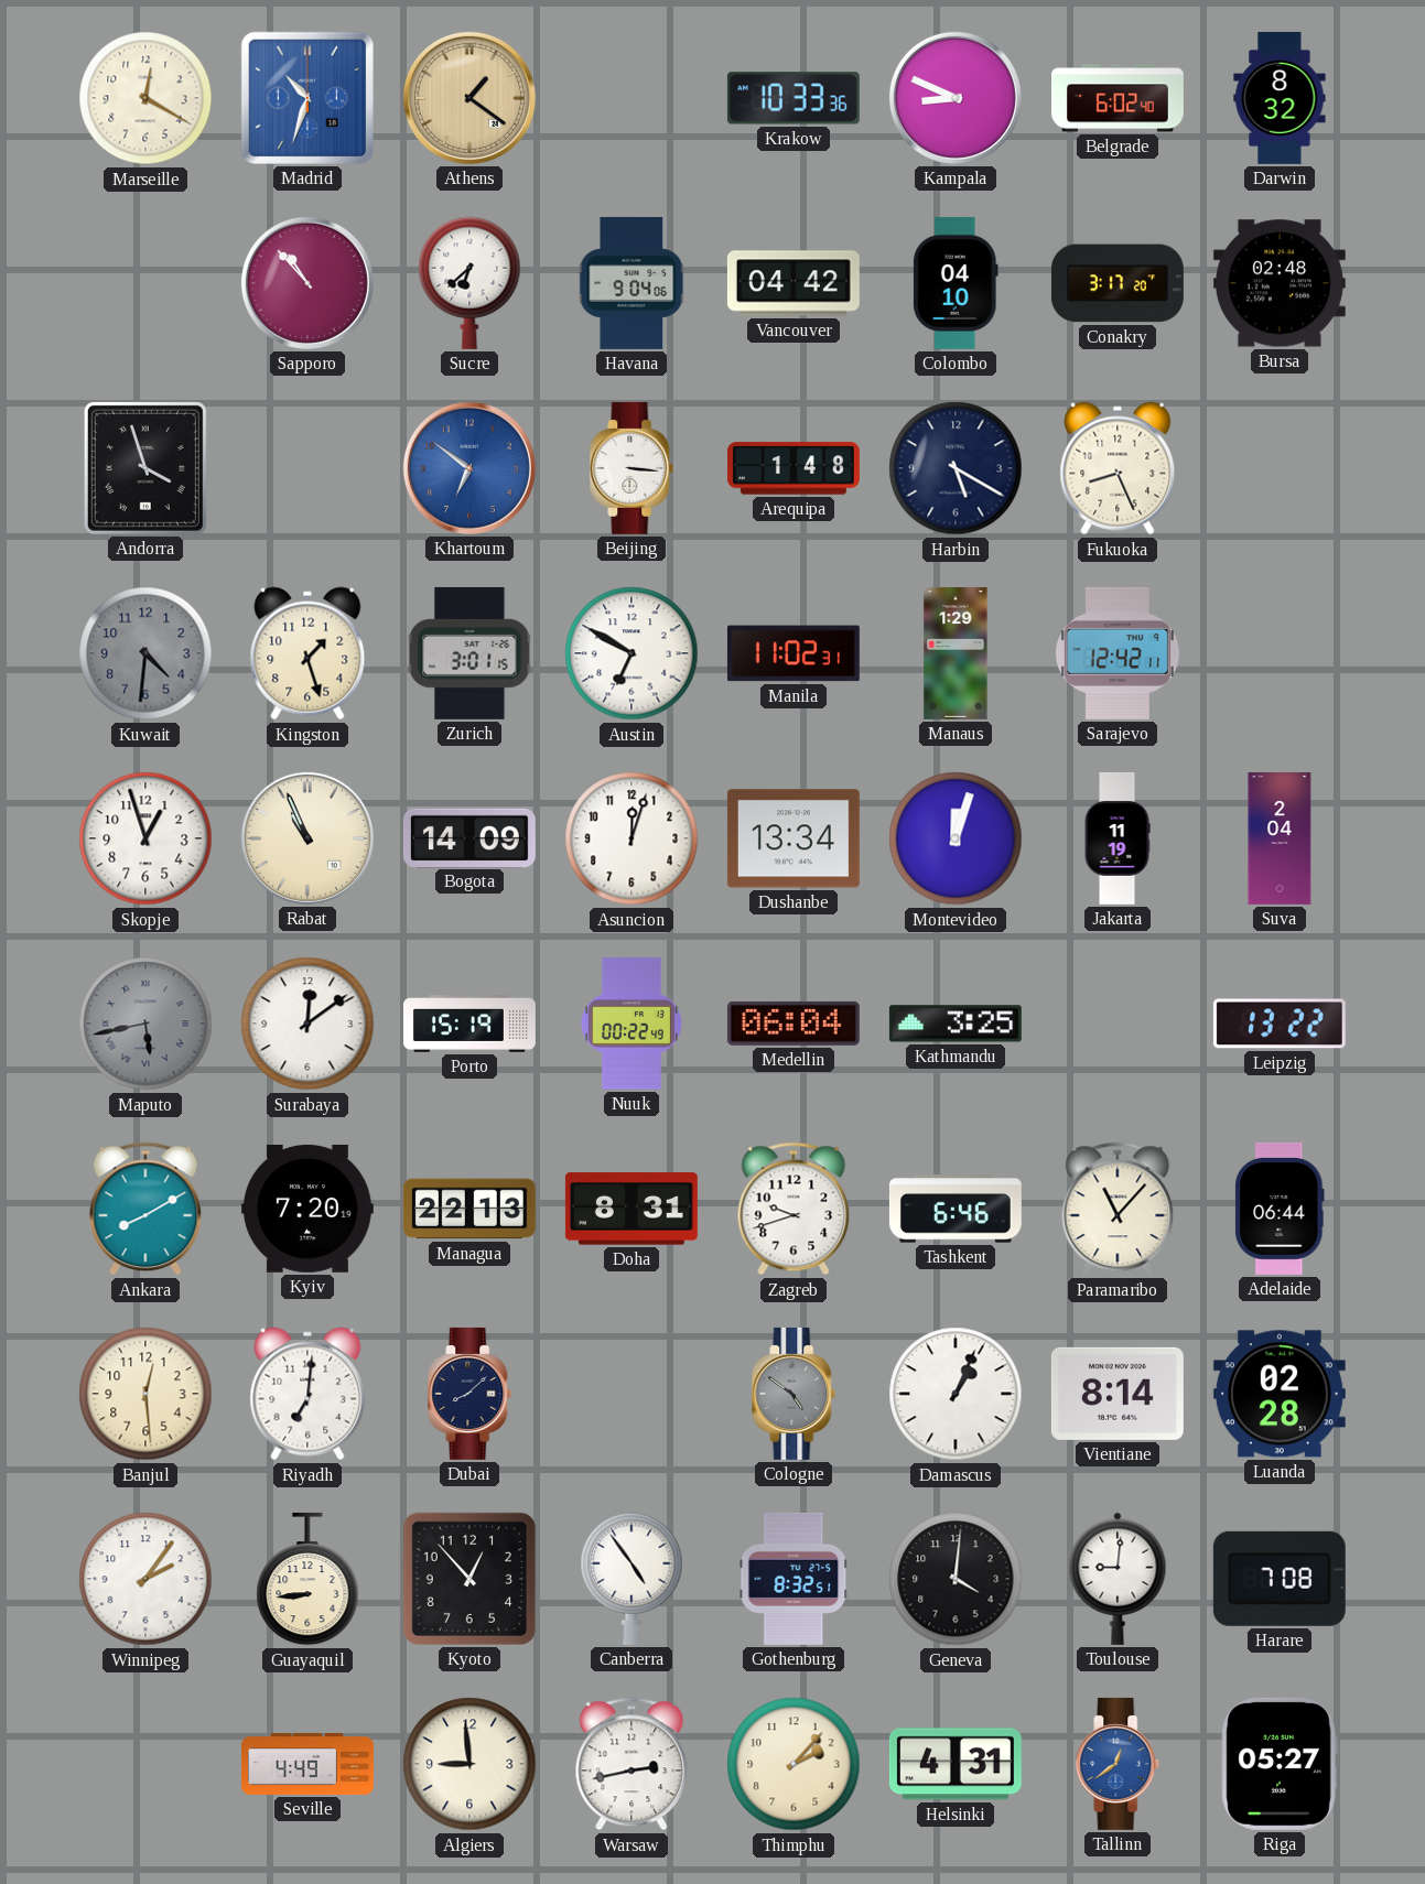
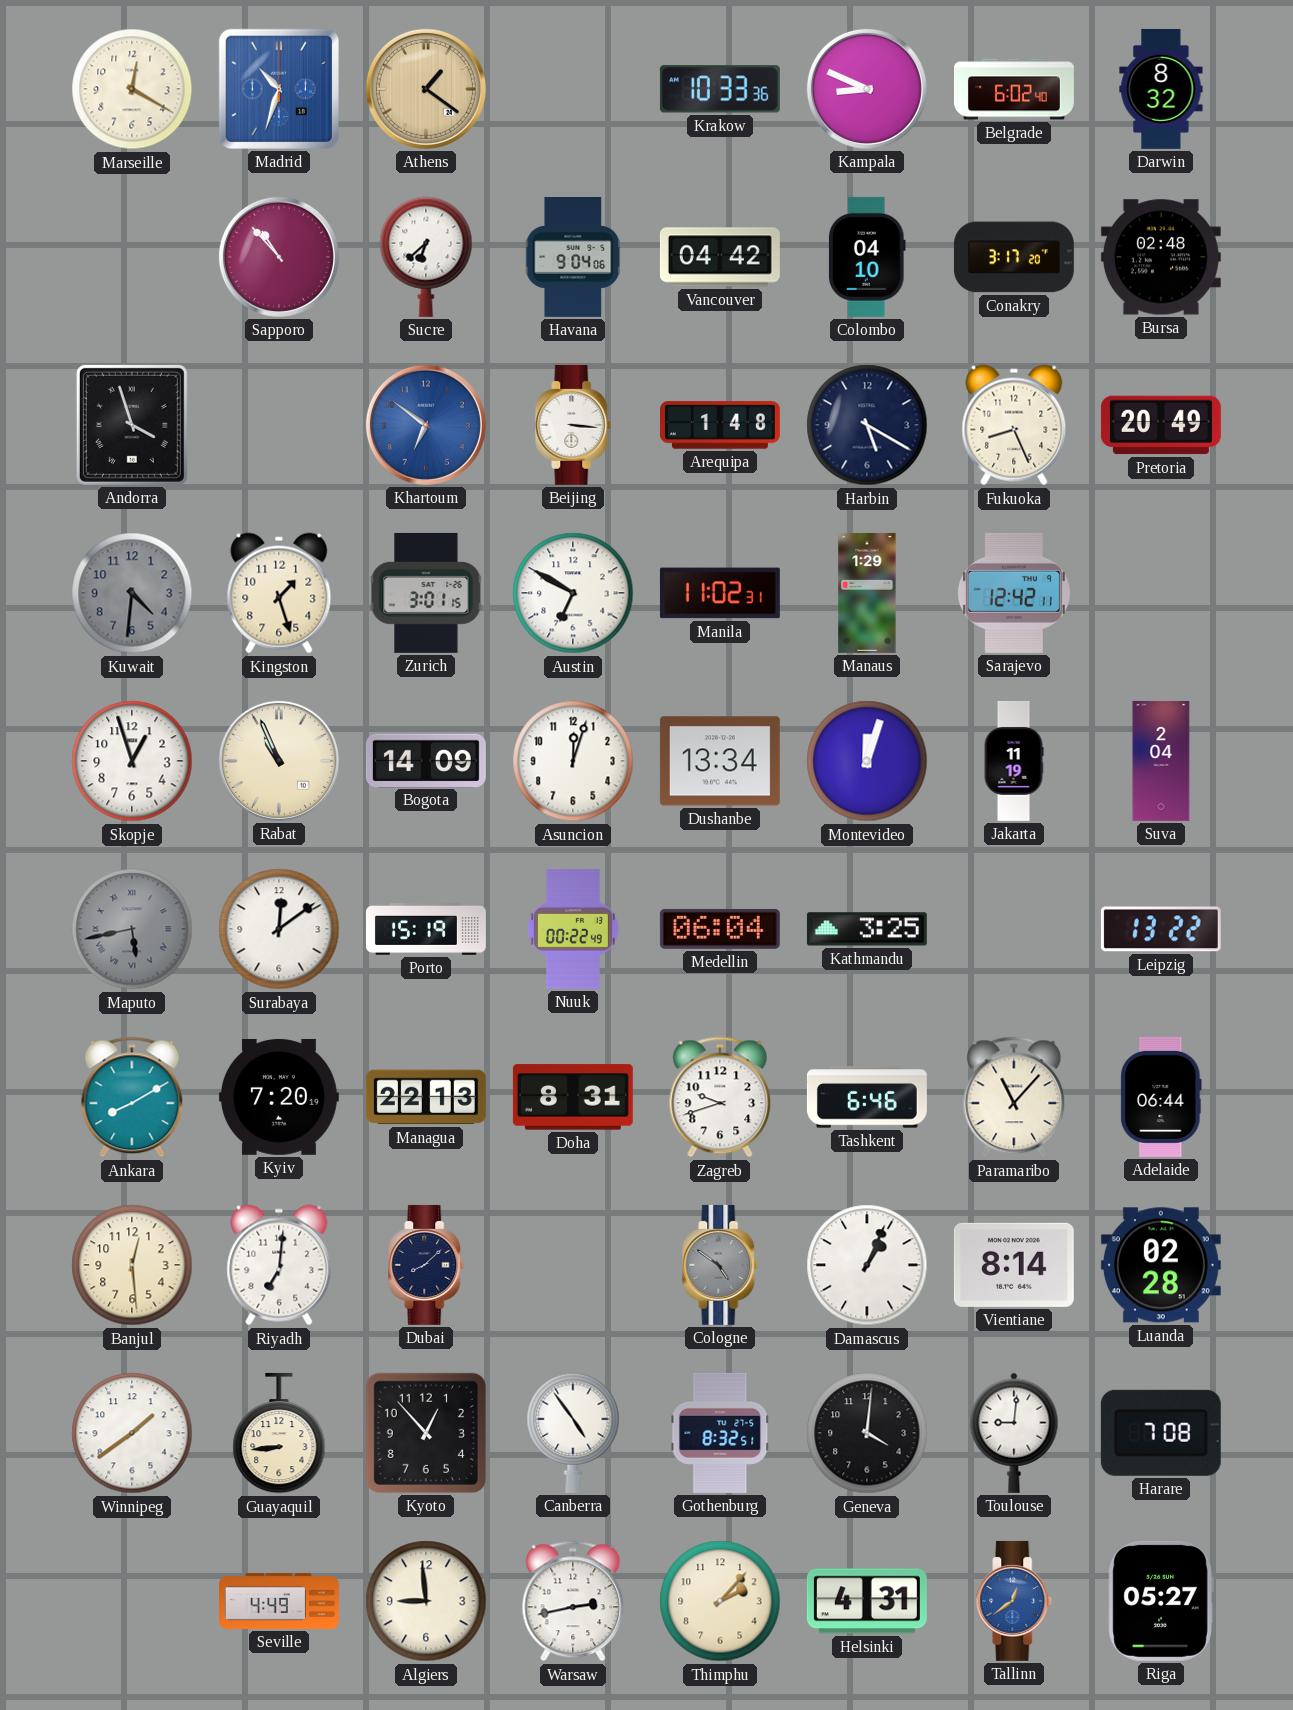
Pretoria: none -> 20:49
Winnipeg: 2:06 -> 1:39
